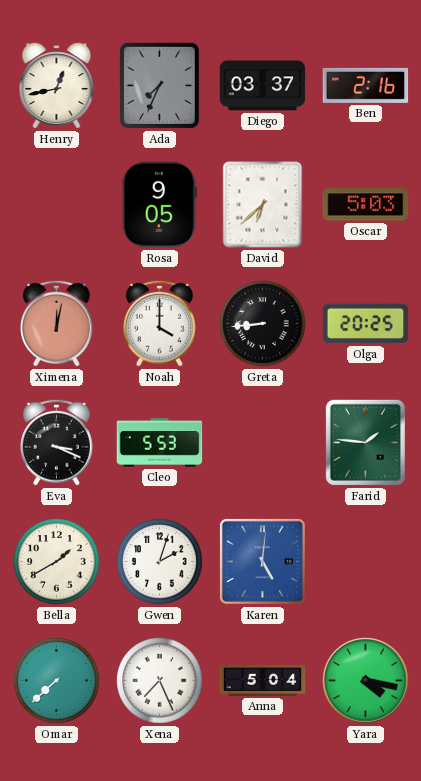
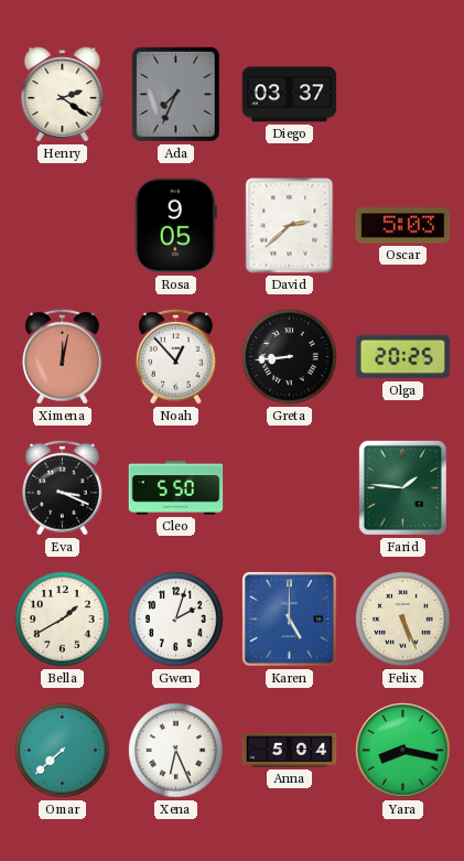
Henry: 12:43 -> 2:21
Ben: 2:16 -> none
David: 6:38 -> 2:38
Noah: 4:00 -> 12:53
Cleo: 5:53 -> 5:50
Karen: 5:01 -> 5:00
Felix: none -> 5:26
Xena: 7:26 -> 6:26
Yara: 4:17 -> 8:17
